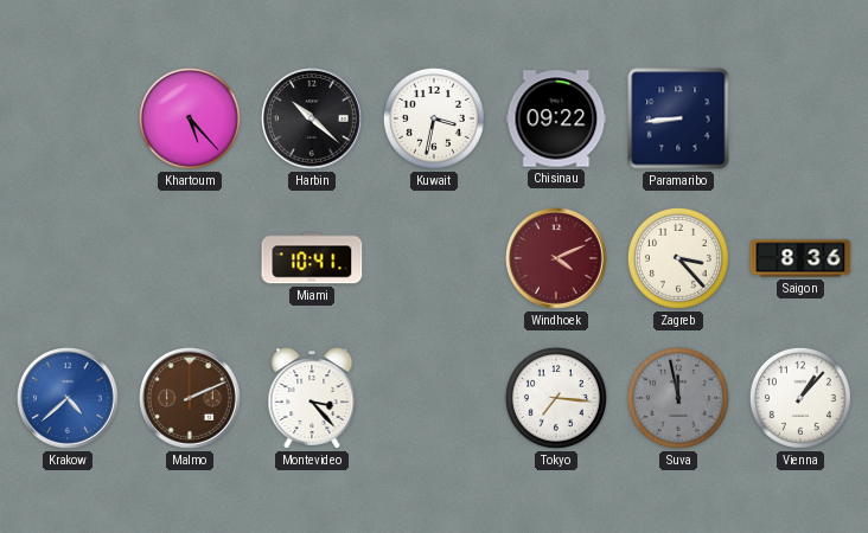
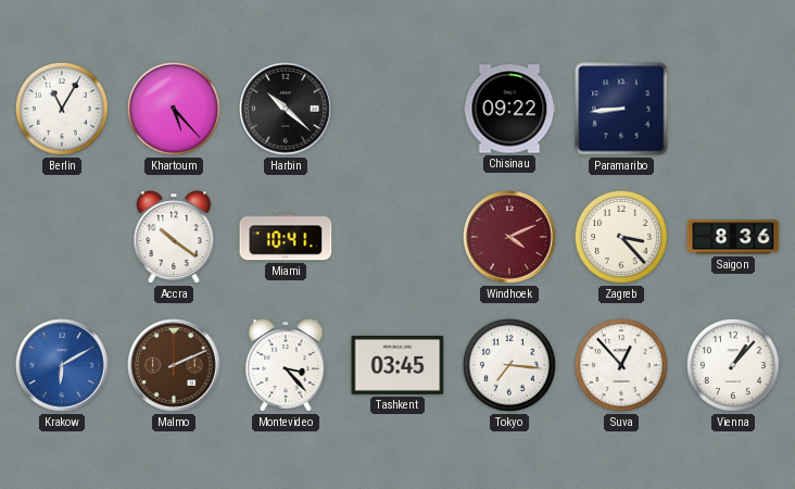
Berlin: none -> 11:05
Kuwait: 3:32 -> none
Accra: none -> 10:21
Krakow: 4:38 -> 6:10
Tashkent: none -> 03:45
Suva: 11:58 -> 12:53
Suva dial: grey -> white
